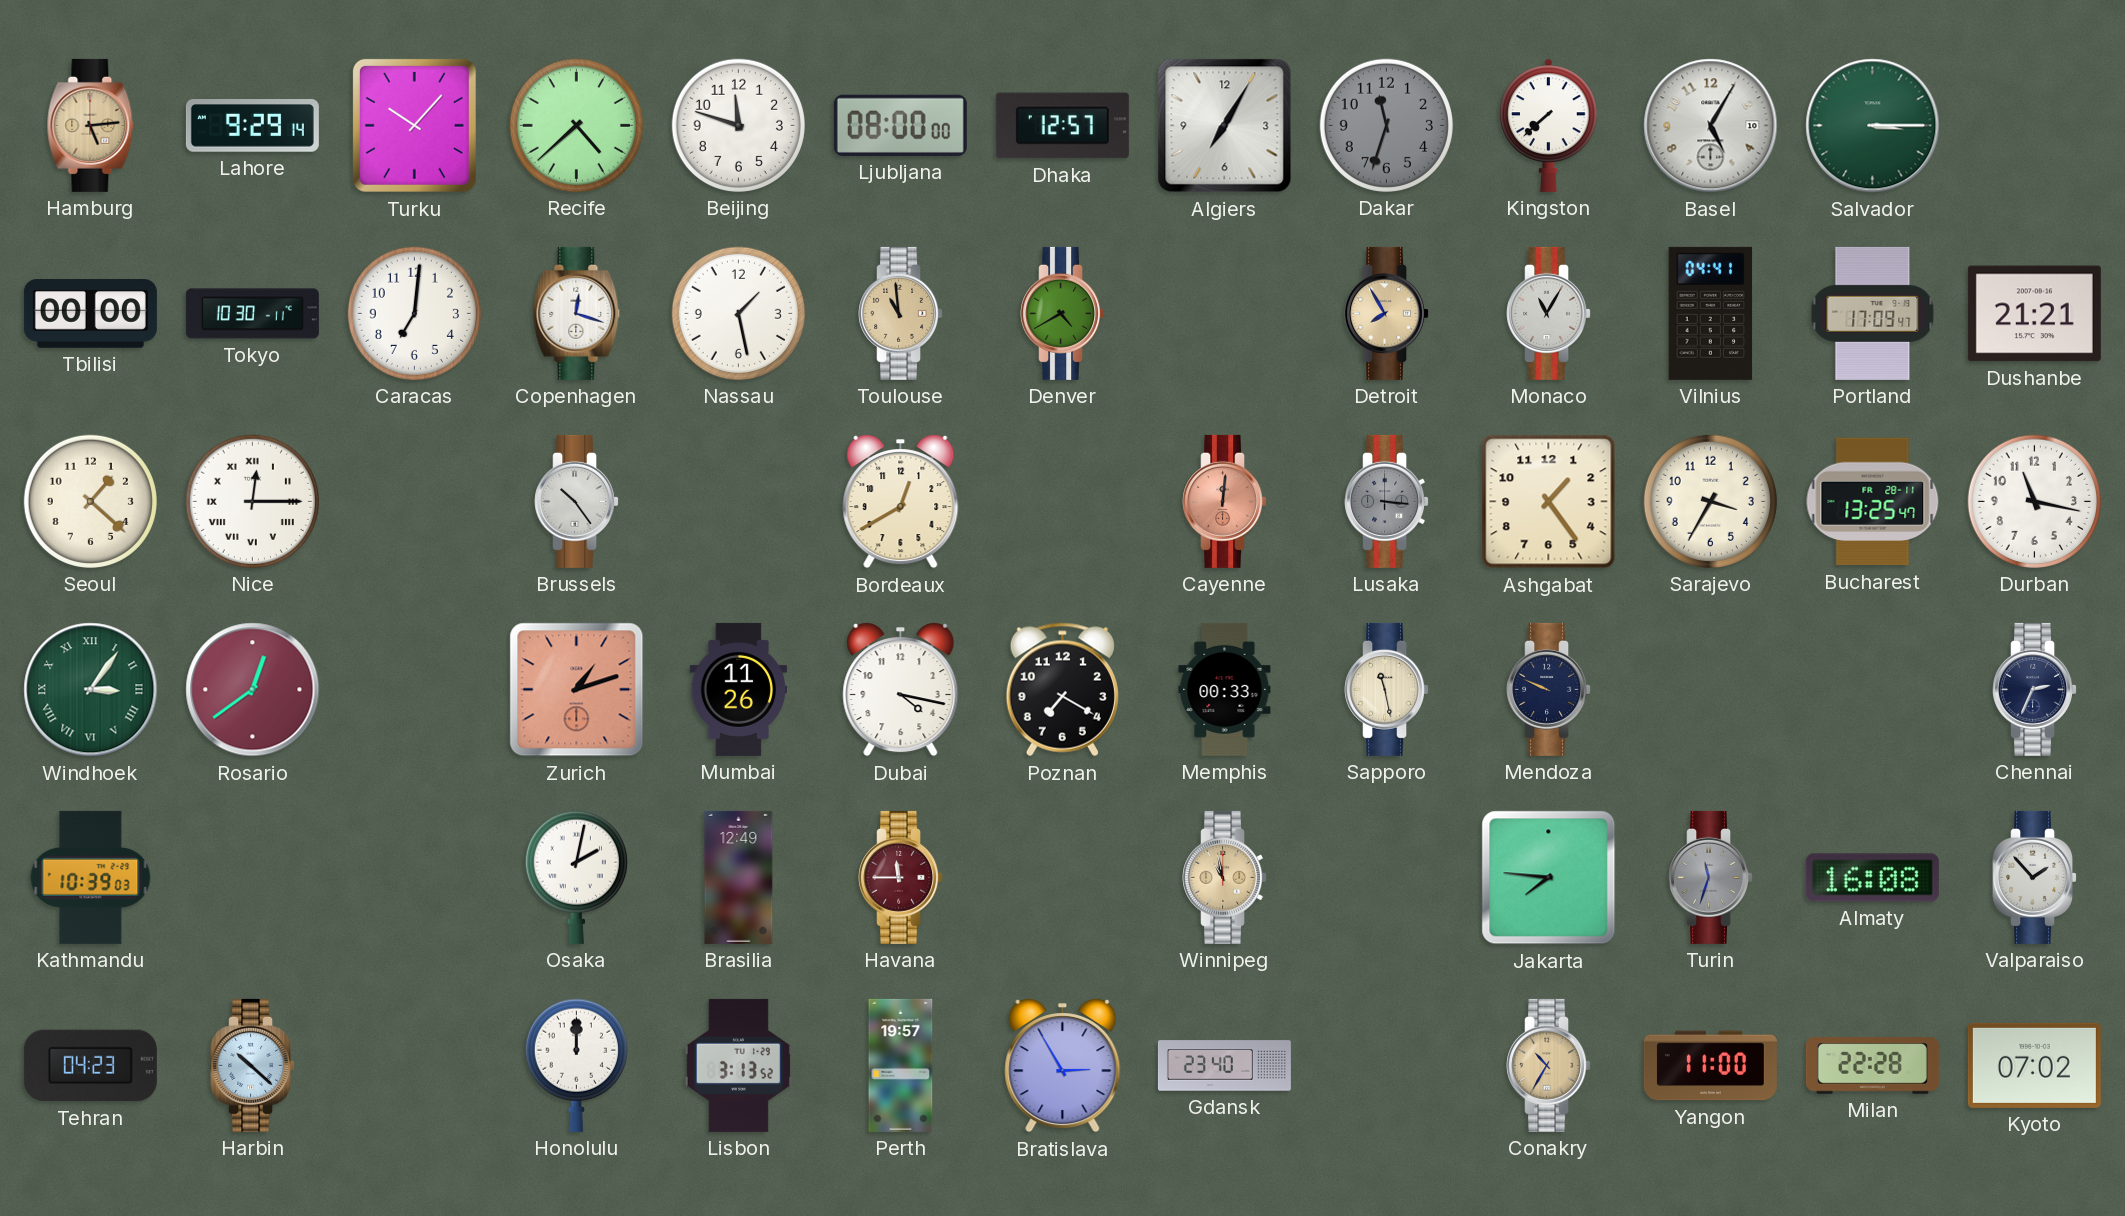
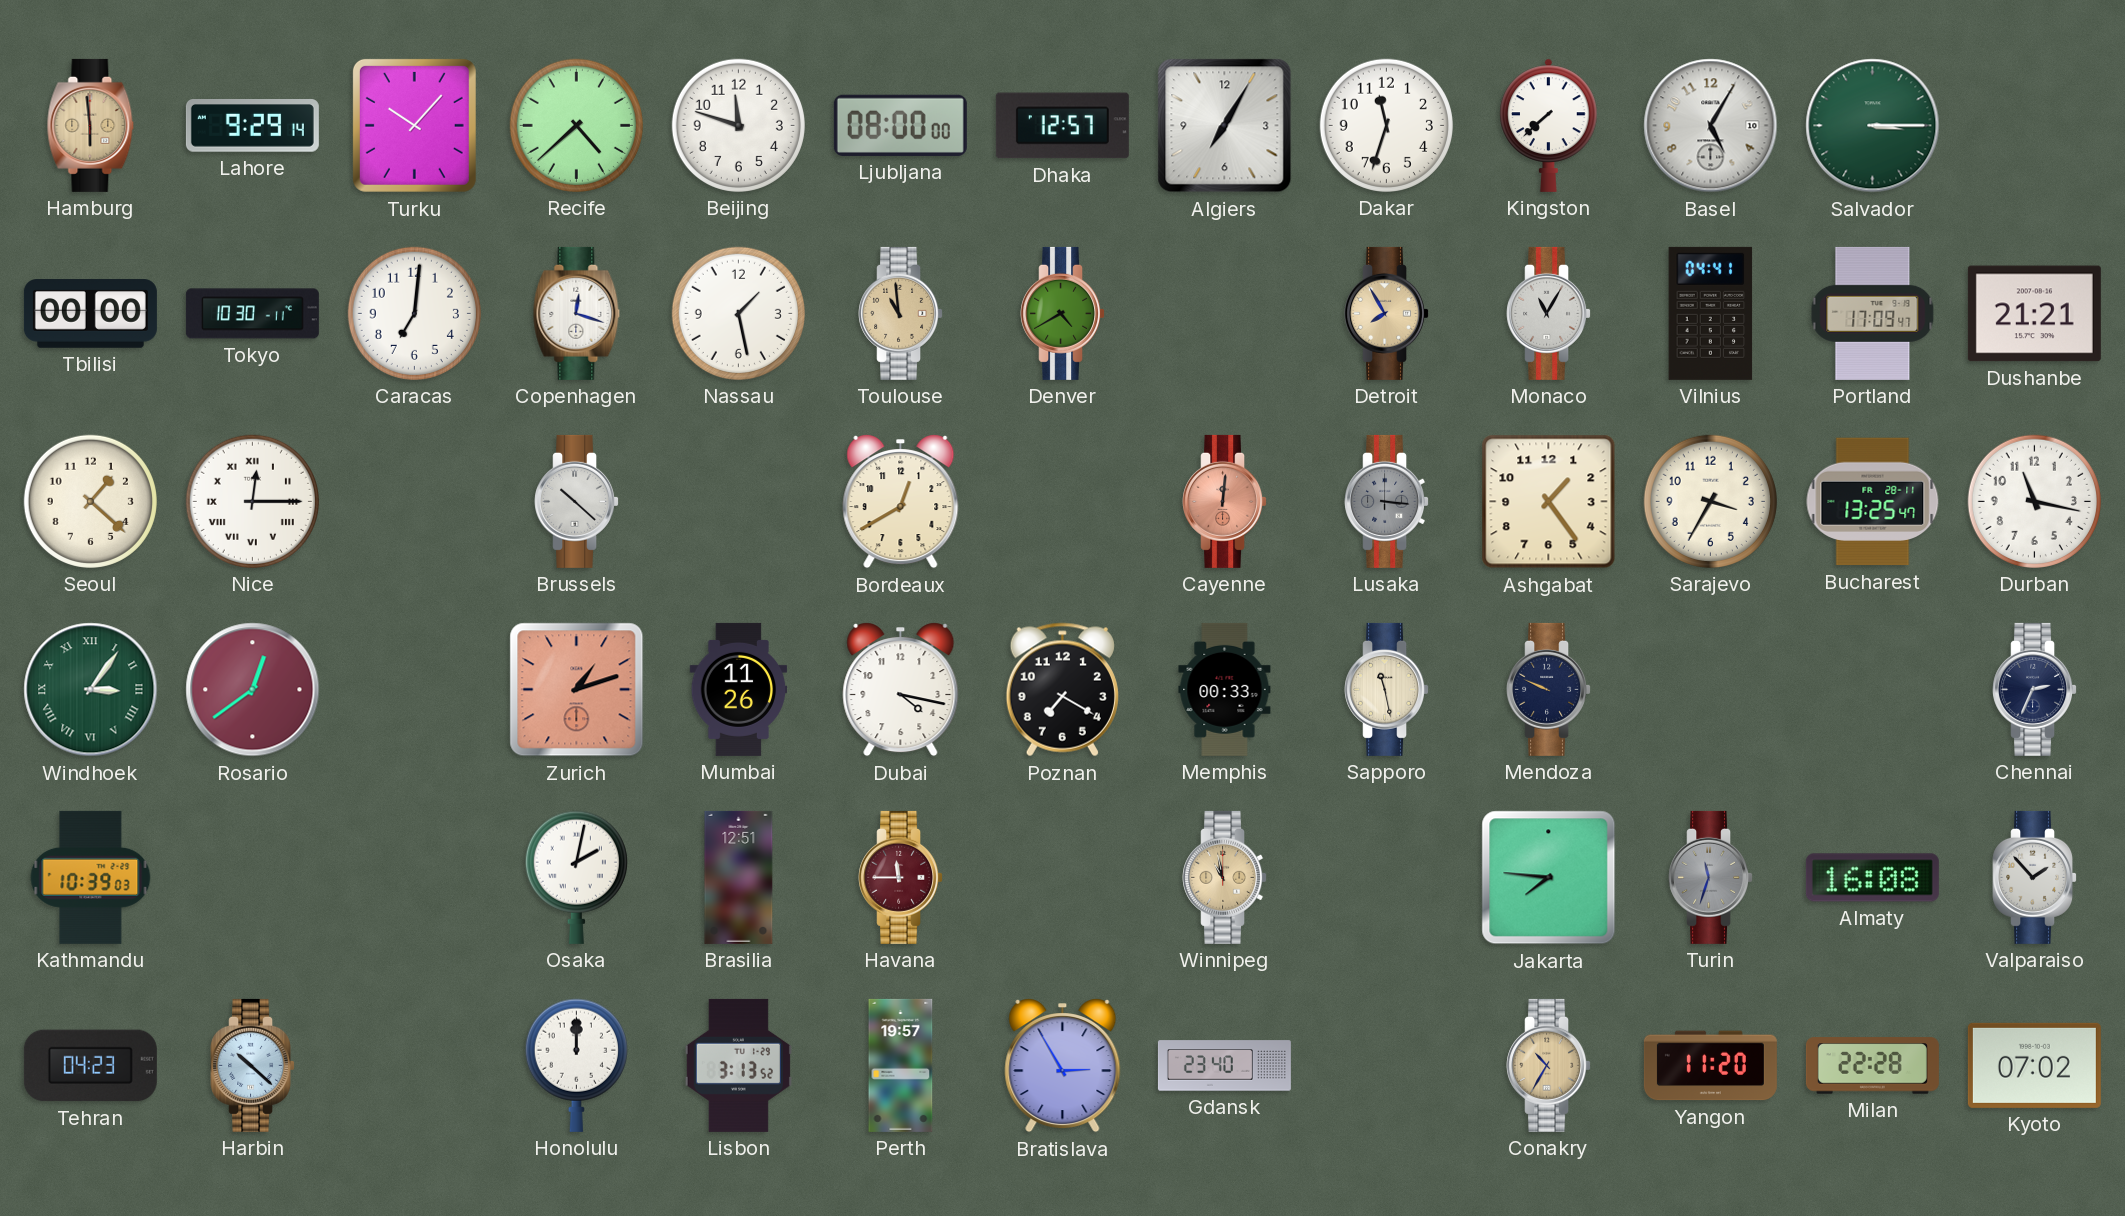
Hamburg: 5:14 -> 5:59
Dakar dial: grey -> white
Brussels: 10:24 -> 10:22
Brasilia: 12:49 -> 12:51
Yangon: 11:00 -> 11:20
